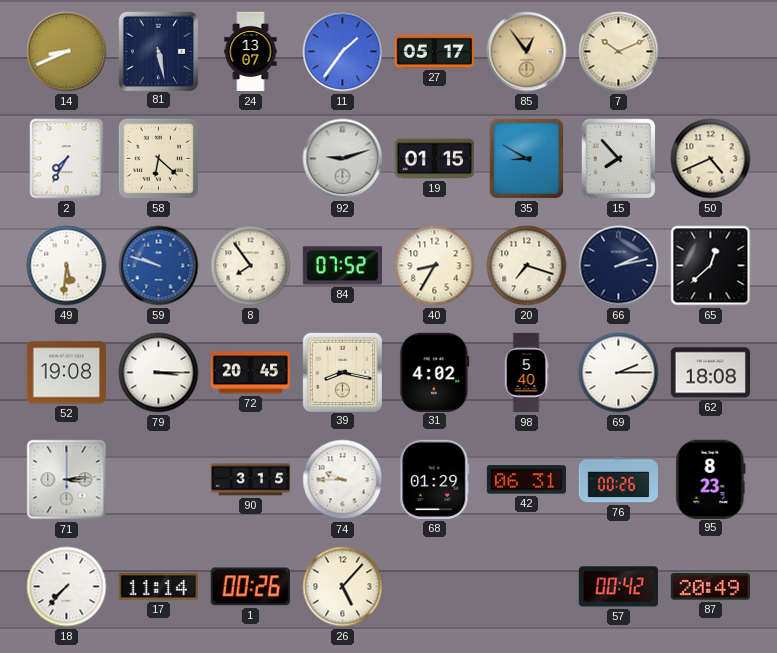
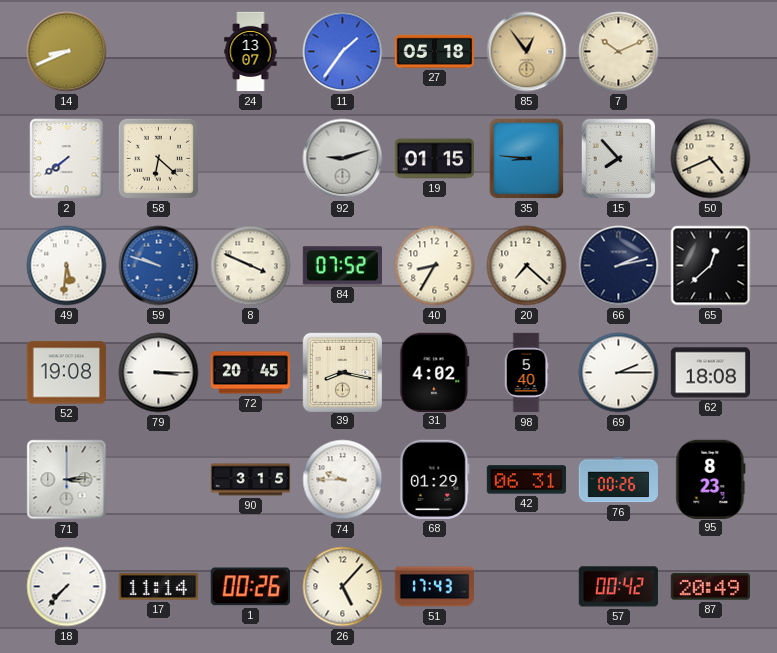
81: 5:28 -> none
27: 05:17 -> 05:18
2: 7:35 -> 7:39
35: 8:50 -> 8:46
8: 7:54 -> 3:49
20: 7:18 -> 7:22
51: none -> 17:43
